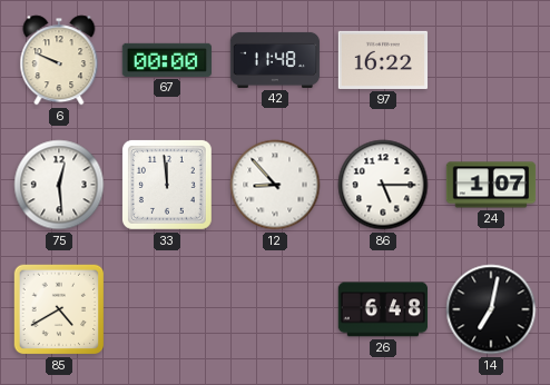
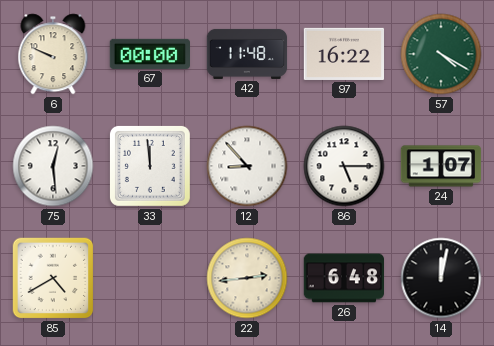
57: none -> 4:20
22: none -> 2:44
14: 7:02 -> 12:02
